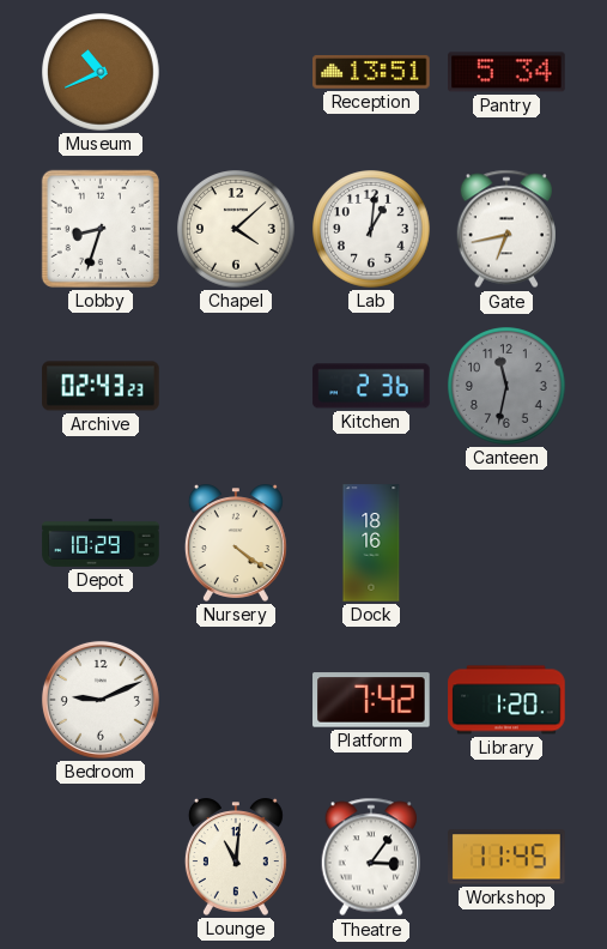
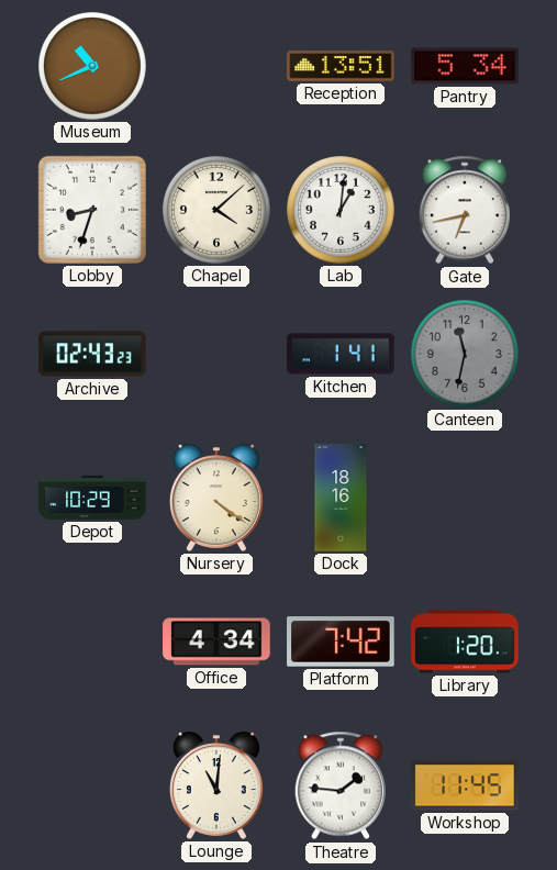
Kitchen: 2:36 -> 1:41
Bedroom: 9:11 -> none
Office: none -> 4:34
Theatre: 3:06 -> 1:46
